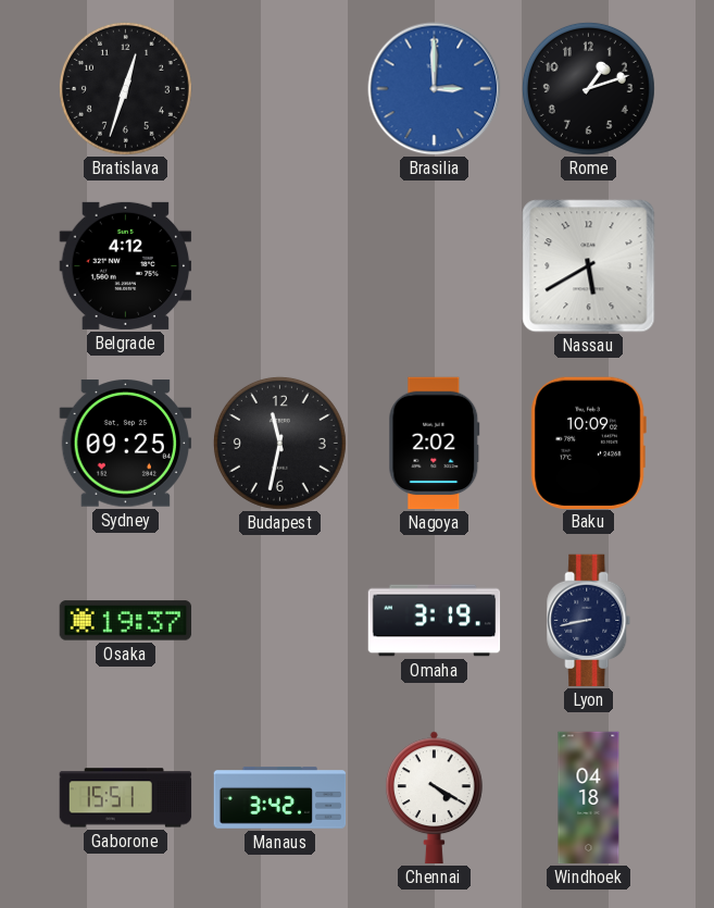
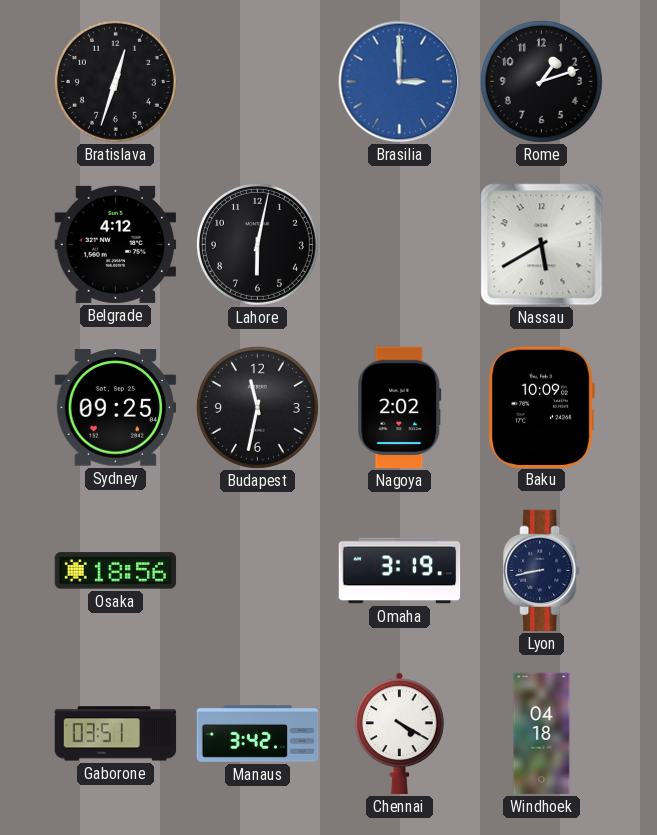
Lahore: none -> 6:02
Osaka: 19:37 -> 18:56
Gaborone: 15:51 -> 03:51
